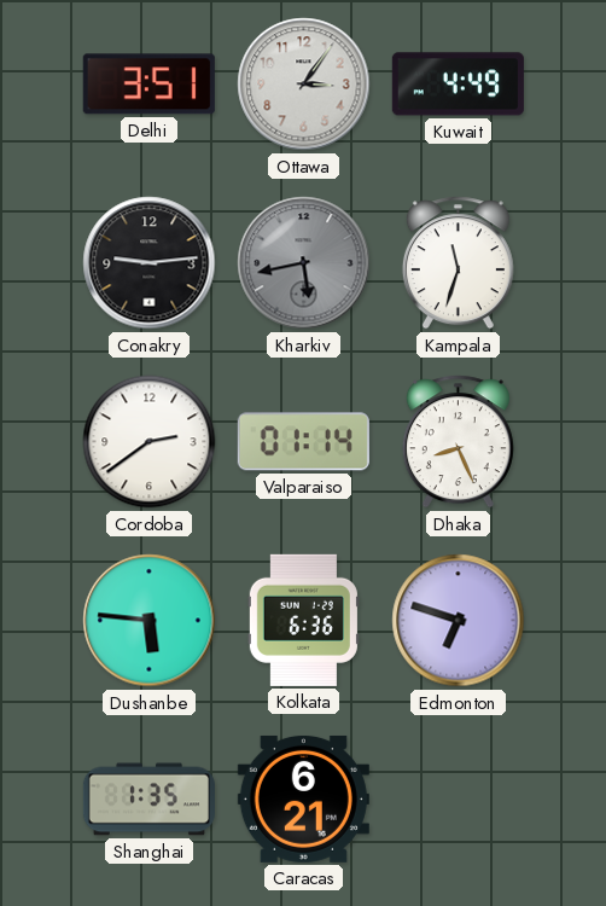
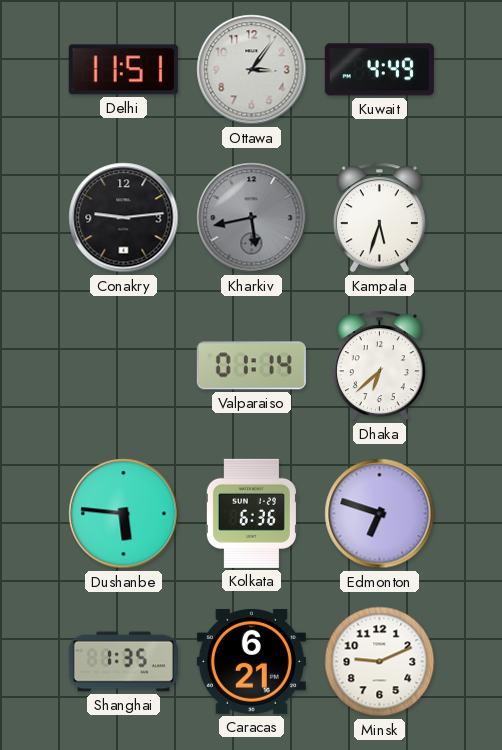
Delhi: 3:51 -> 11:51
Kampala: 11:33 -> 5:33
Cordoba: 2:39 -> none
Dhaka: 8:26 -> 6:38
Minsk: none -> 9:11
